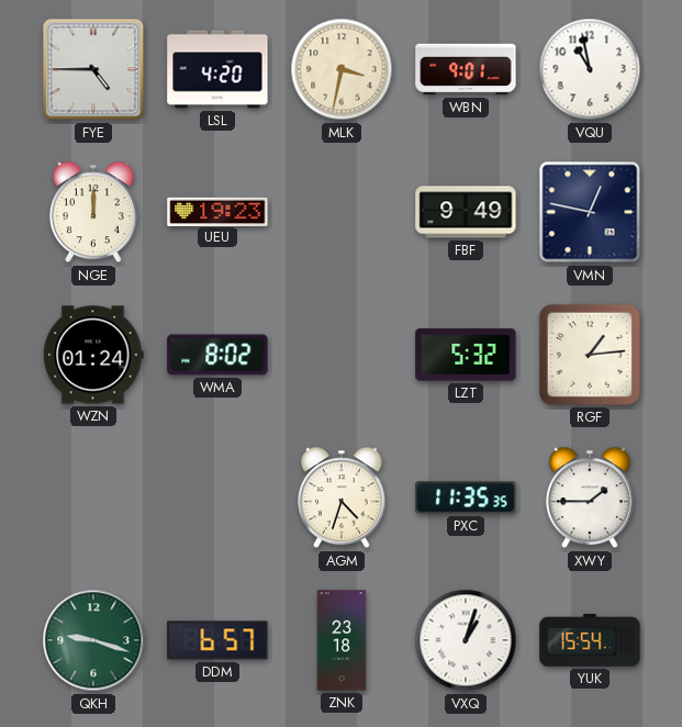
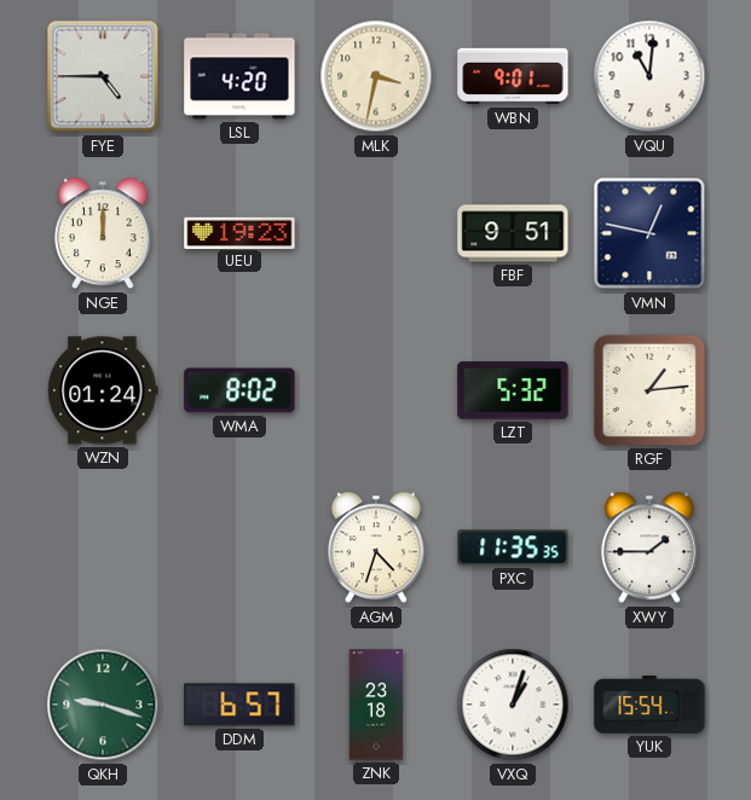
VQU: 10:58 -> 11:01
FBF: 9:49 -> 9:51
